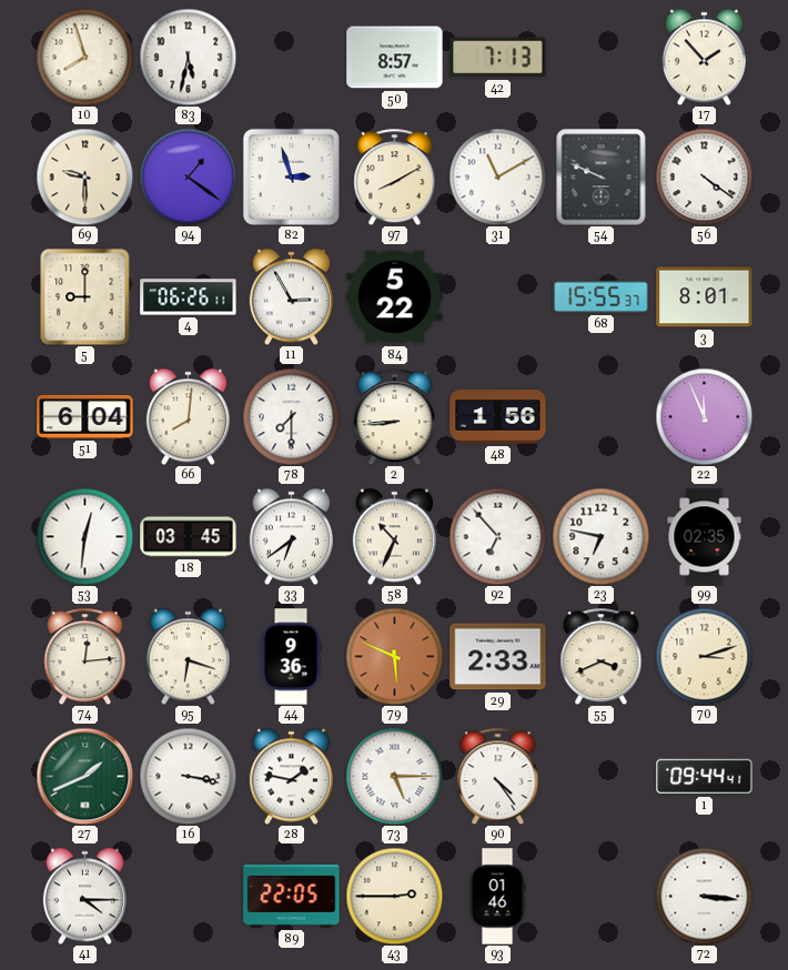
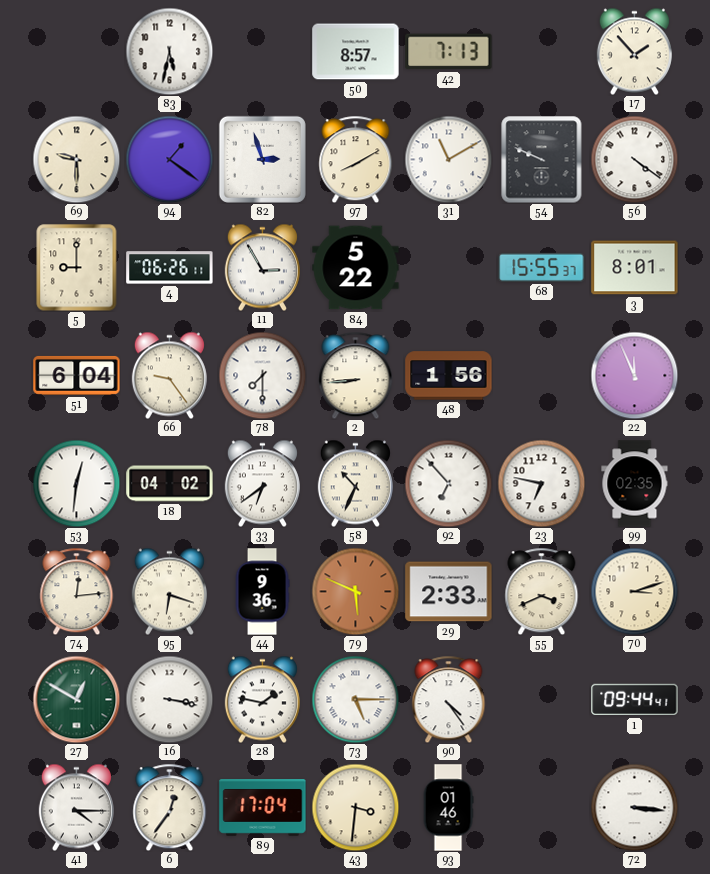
10: 7:57 -> none
66: 8:01 -> 9:24
18: 03:45 -> 04:02
27: 1:41 -> 12:50
6: none -> 12:36
89: 22:05 -> 17:04
43: 2:45 -> 3:31
